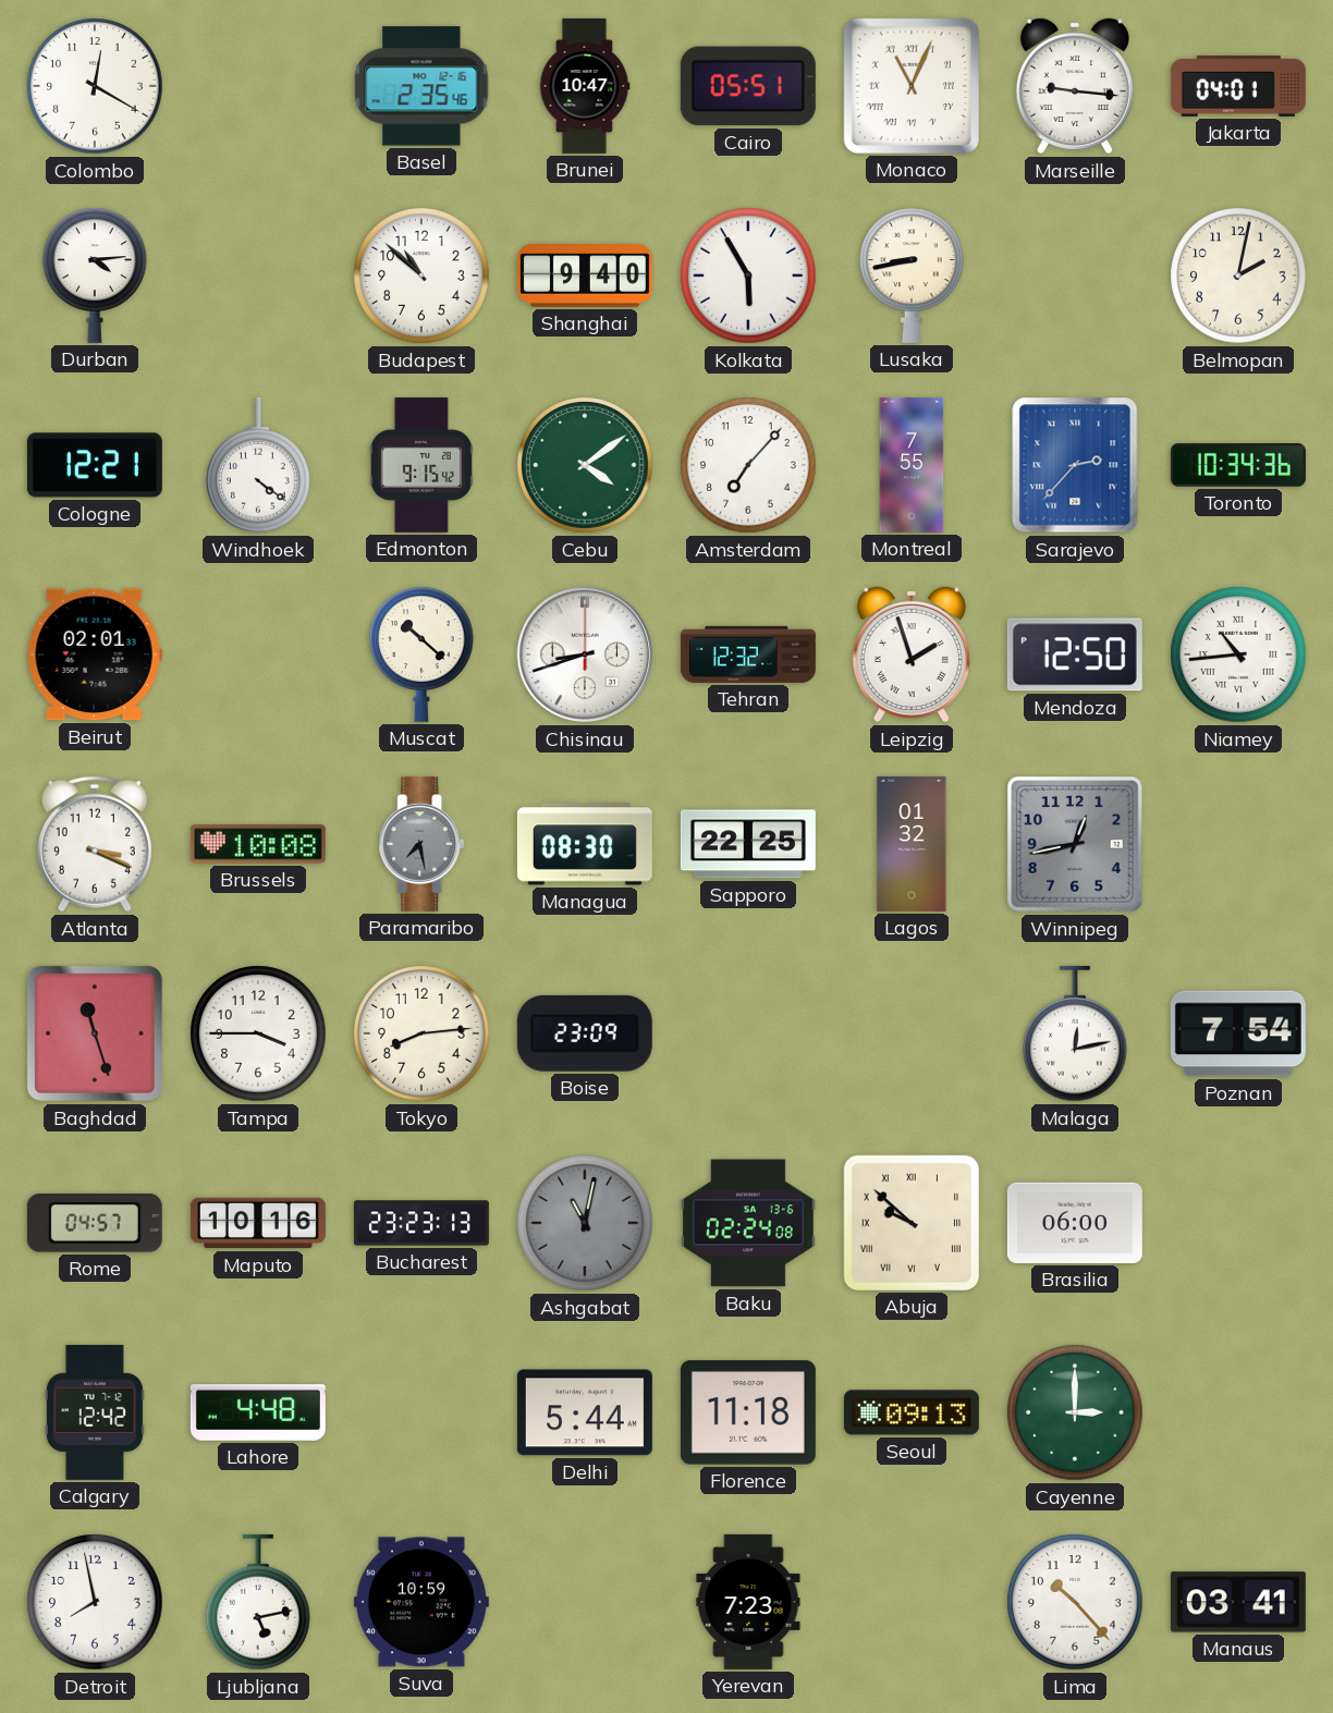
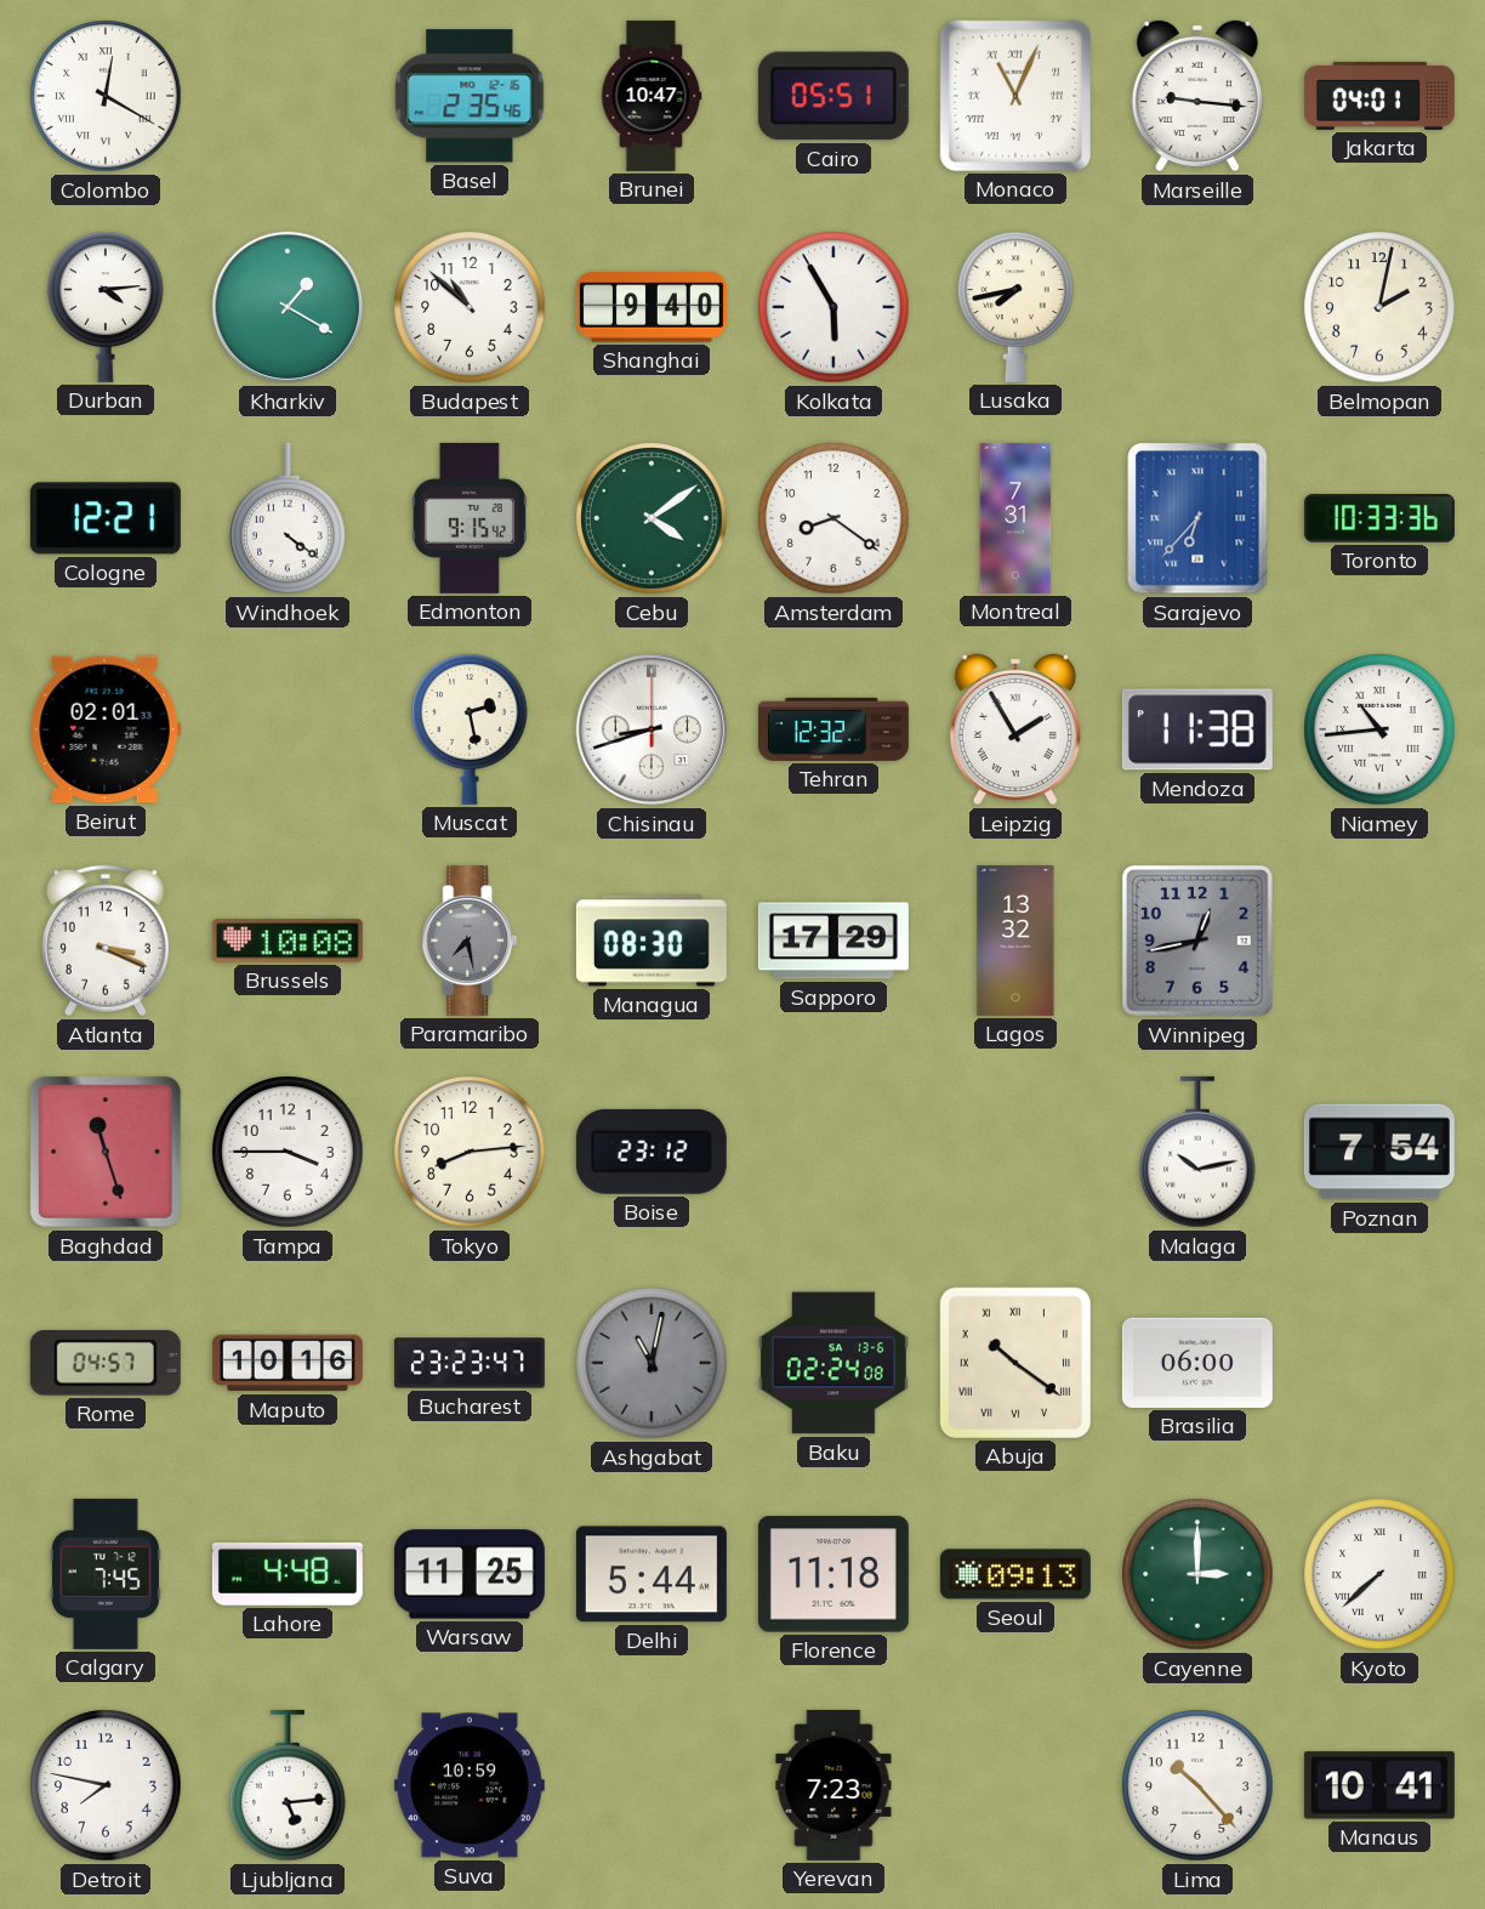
Colombo numerals: Arabic -> Roman
Kharkiv: none -> 1:20
Lusaka: 8:43 -> 7:43
Amsterdam: 7:07 -> 8:21
Montreal: 7:55 -> 7:31
Sarajevo: 2:37 -> 6:37
Toronto: 10:34 -> 10:33
Muscat: 10:22 -> 2:28
Leipzig: 1:57 -> 1:55
Mendoza: 12:50 -> 11:38
Sapporo: 22:25 -> 17:29
Lagos: 01:32 -> 13:32
Boise: 23:09 -> 23:12
Malaga: 12:13 -> 10:13
Bucharest: 23:23:13 -> 23:23:47
Abuja: 9:52 -> 10:21
Calgary: 12:42 -> 7:45
Warsaw: none -> 11:25
Kyoto: none -> 7:38
Detroit: 7:58 -> 7:47
Ljubljana: 5:13 -> 5:14
Manaus: 03:41 -> 10:41
